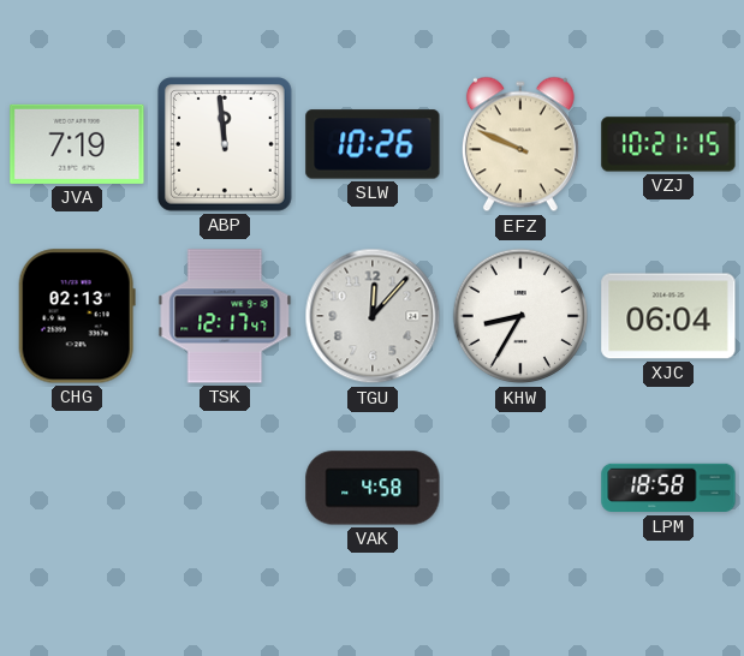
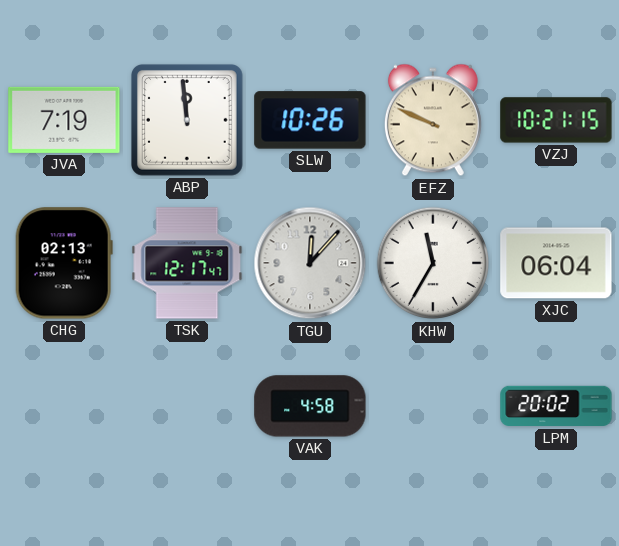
KHW: 8:35 -> 11:35
LPM: 18:58 -> 20:02
